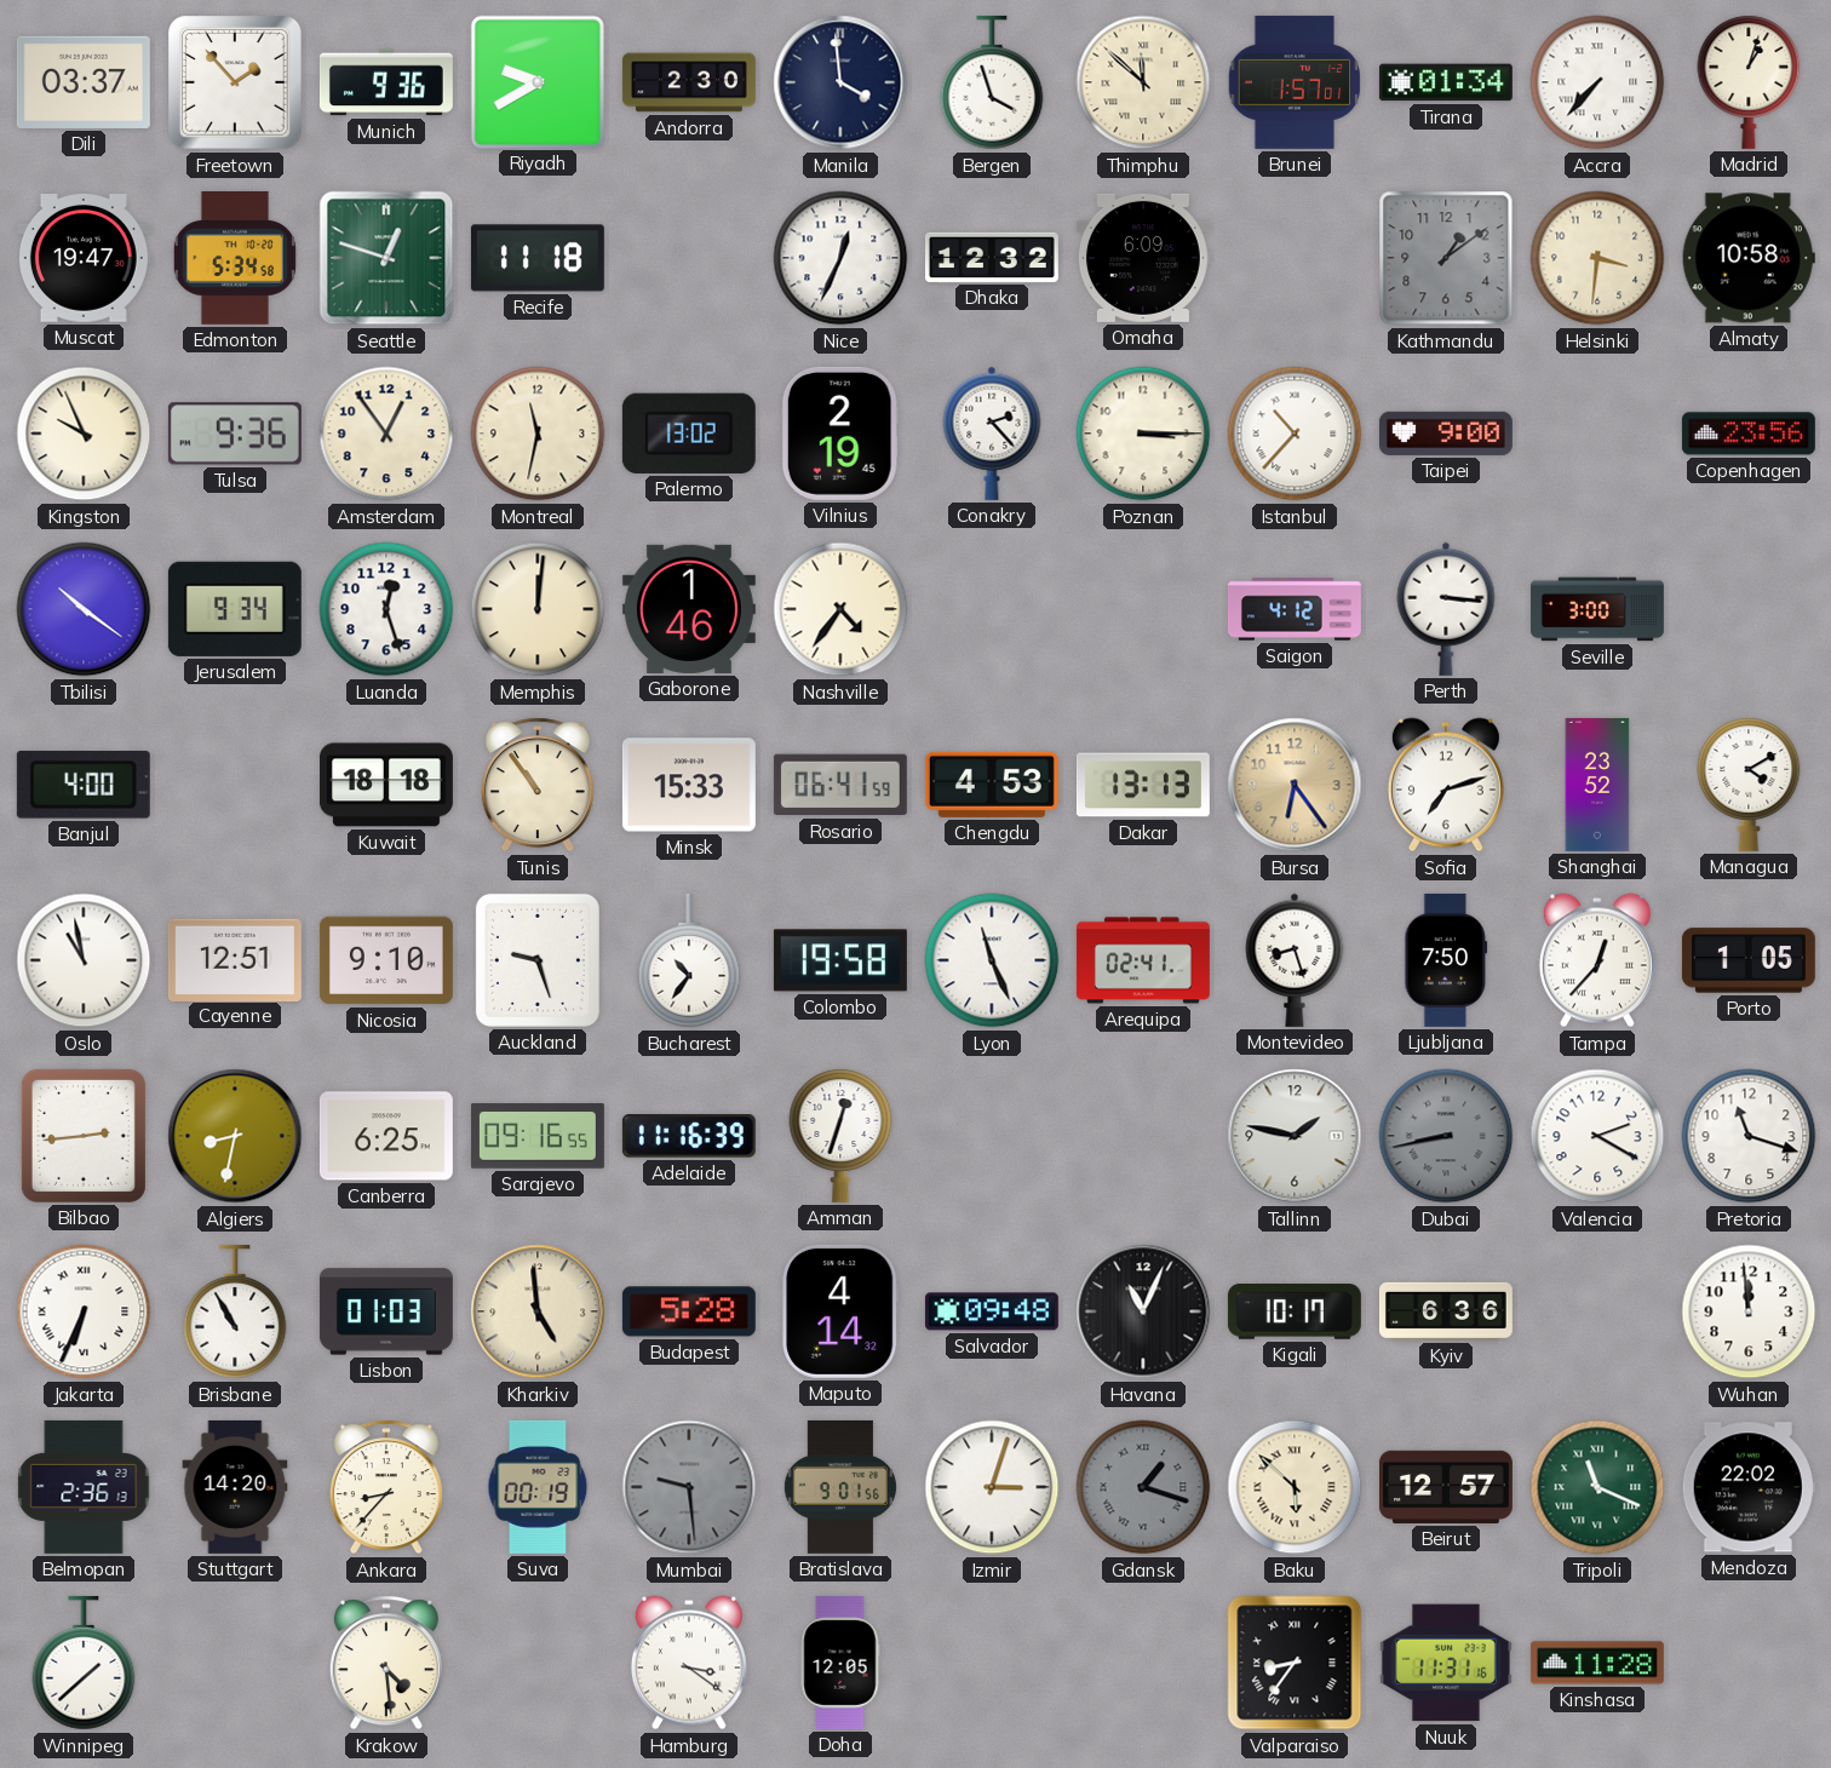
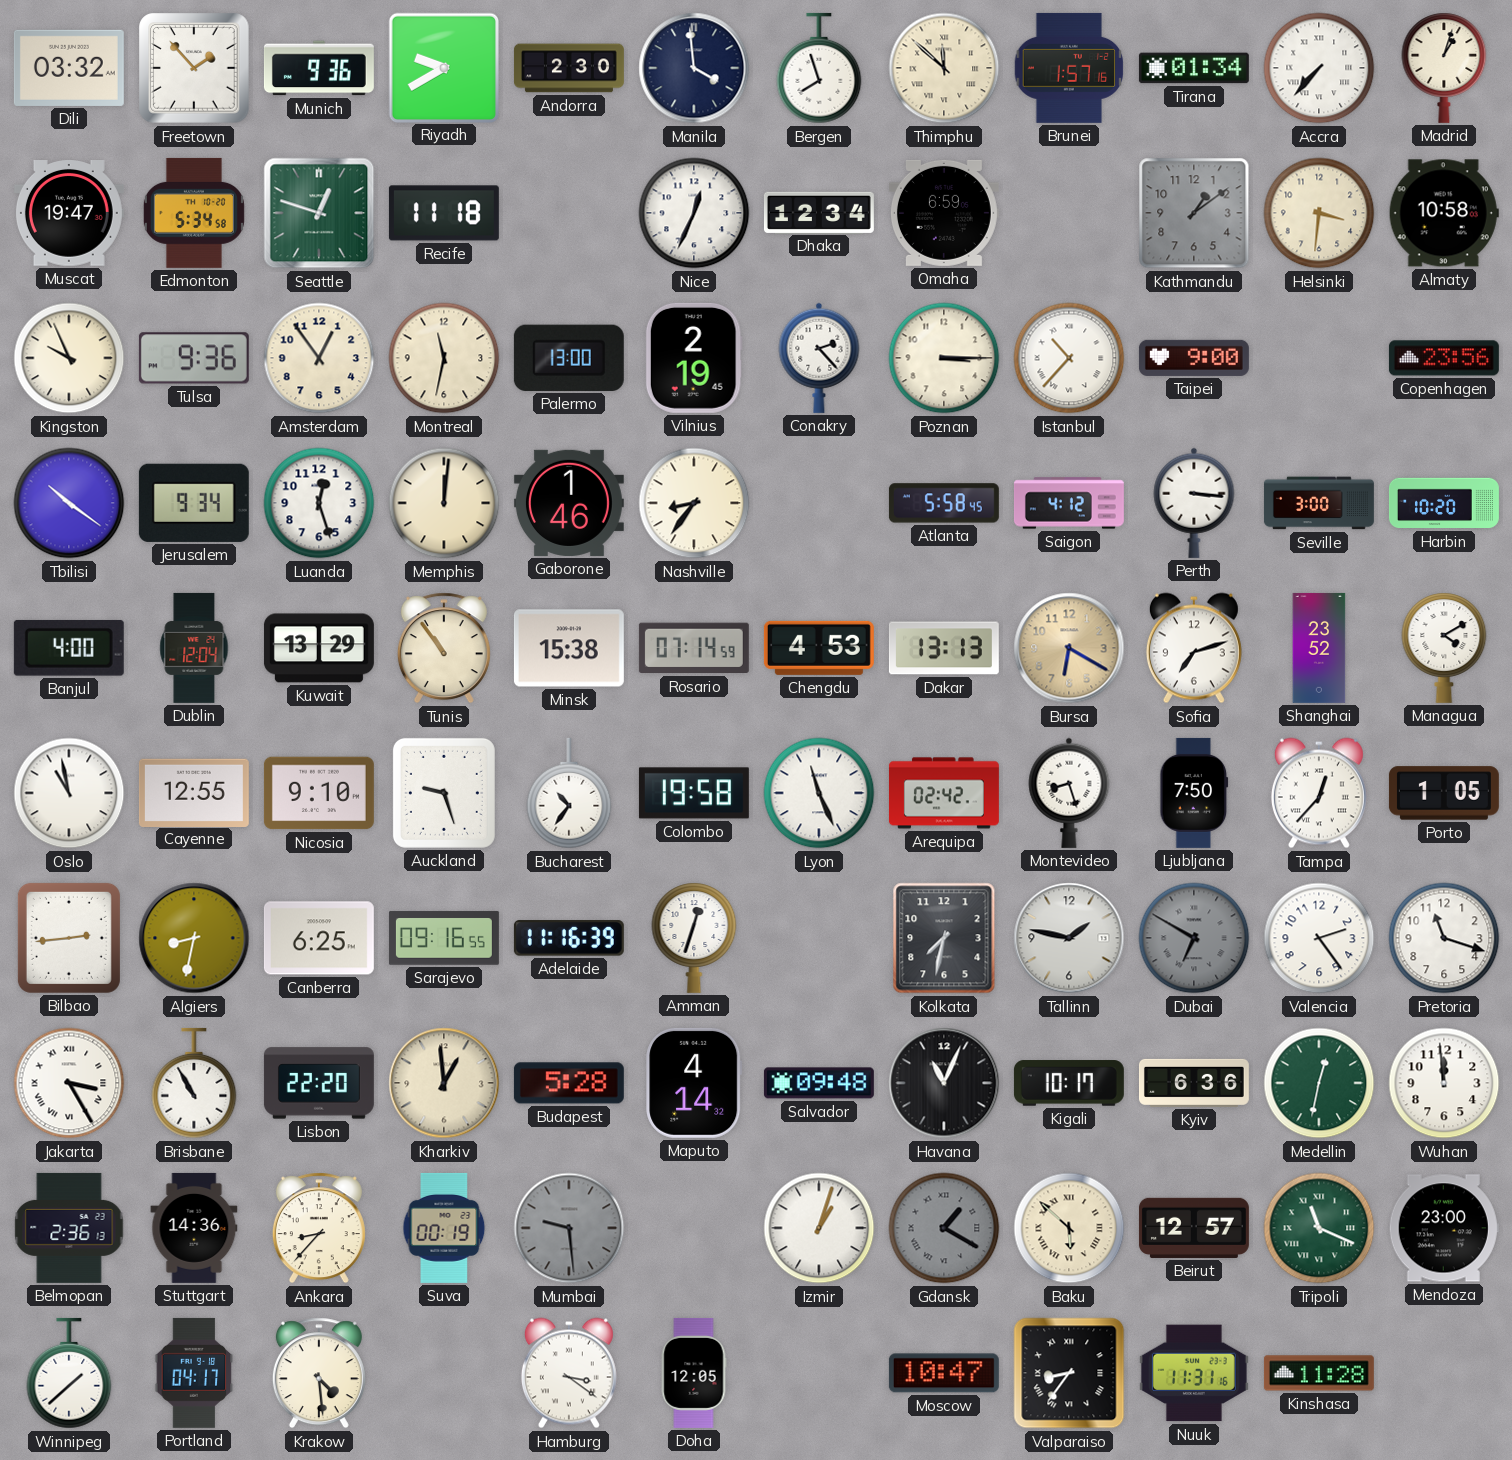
Dili: 03:37 -> 03:32
Bergen: 3:57 -> 7:57
Brunei: 1:57:01 -> 1:57:16
Dhaka: 12:32 -> 12:34
Omaha: 6:09 -> 6:59
Palermo: 13:02 -> 13:00
Nashville: 4:36 -> 8:36
Atlanta: none -> 5:58
Harbin: none -> 10:20
Dublin: none -> 12:04
Kuwait: 18:18 -> 13:29
Minsk: 15:33 -> 15:38
Rosario: 06:41 -> 07:14
Bursa: 6:24 -> 6:20
Cayenne: 12:51 -> 12:55
Arequipa: 02:41 -> 02:42
Kolkata: none -> 7:32
Dubai: 8:43 -> 6:50
Valencia: 2:20 -> 2:24
Jakarta: 6:34 -> 3:25
Lisbon: 01:03 -> 22:20
Kharkiv: 4:59 -> 12:59
Medellin: none -> 12:32
Stuttgart: 14:20 -> 14:36
Bratislava: 9:01 -> none
Izmir: 3:03 -> 1:03
Gdansk: 1:18 -> 1:20
Mendoza: 22:02 -> 23:00
Portland: none -> 04:17
Moscow: none -> 10:47
